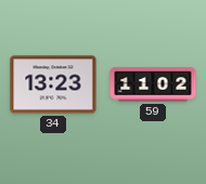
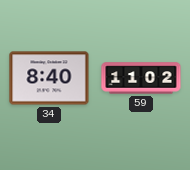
34: 13:23 -> 8:40
